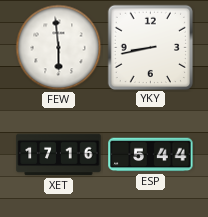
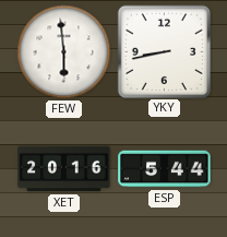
XET: 17:16 -> 20:16
